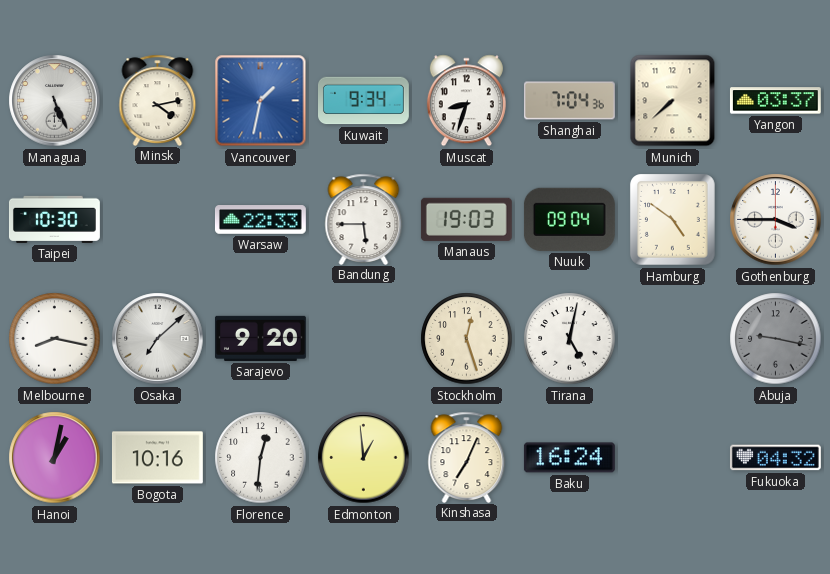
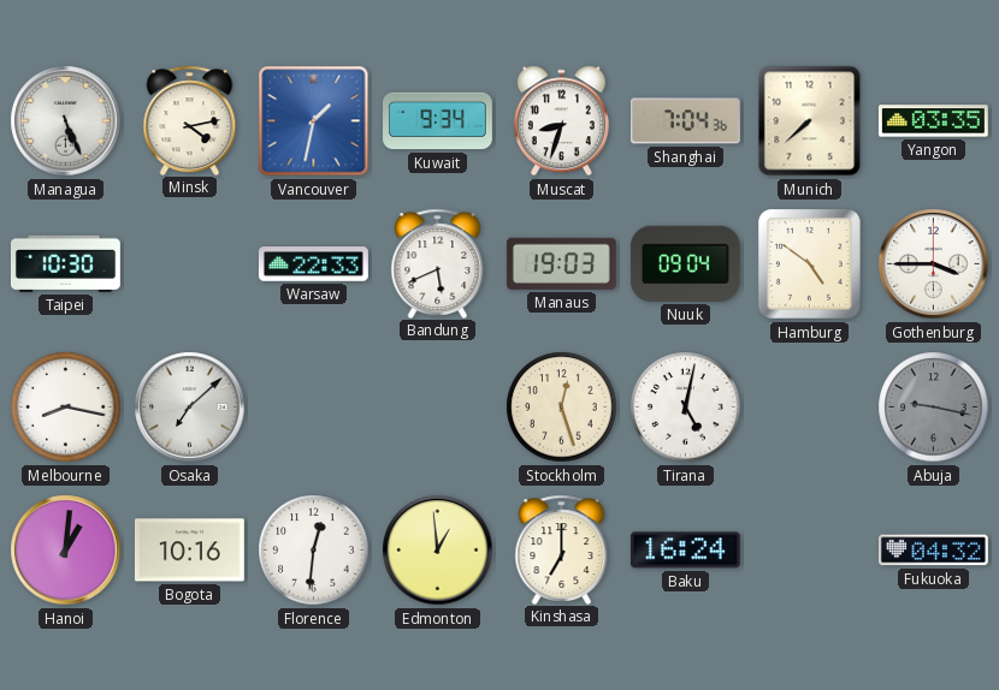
Yangon: 03:37 -> 03:35
Bandung: 5:45 -> 5:41
Sarajevo: 9:20 -> none
Hanoi: 1:02 -> 1:01
Kinshasa: 7:04 -> 7:00
